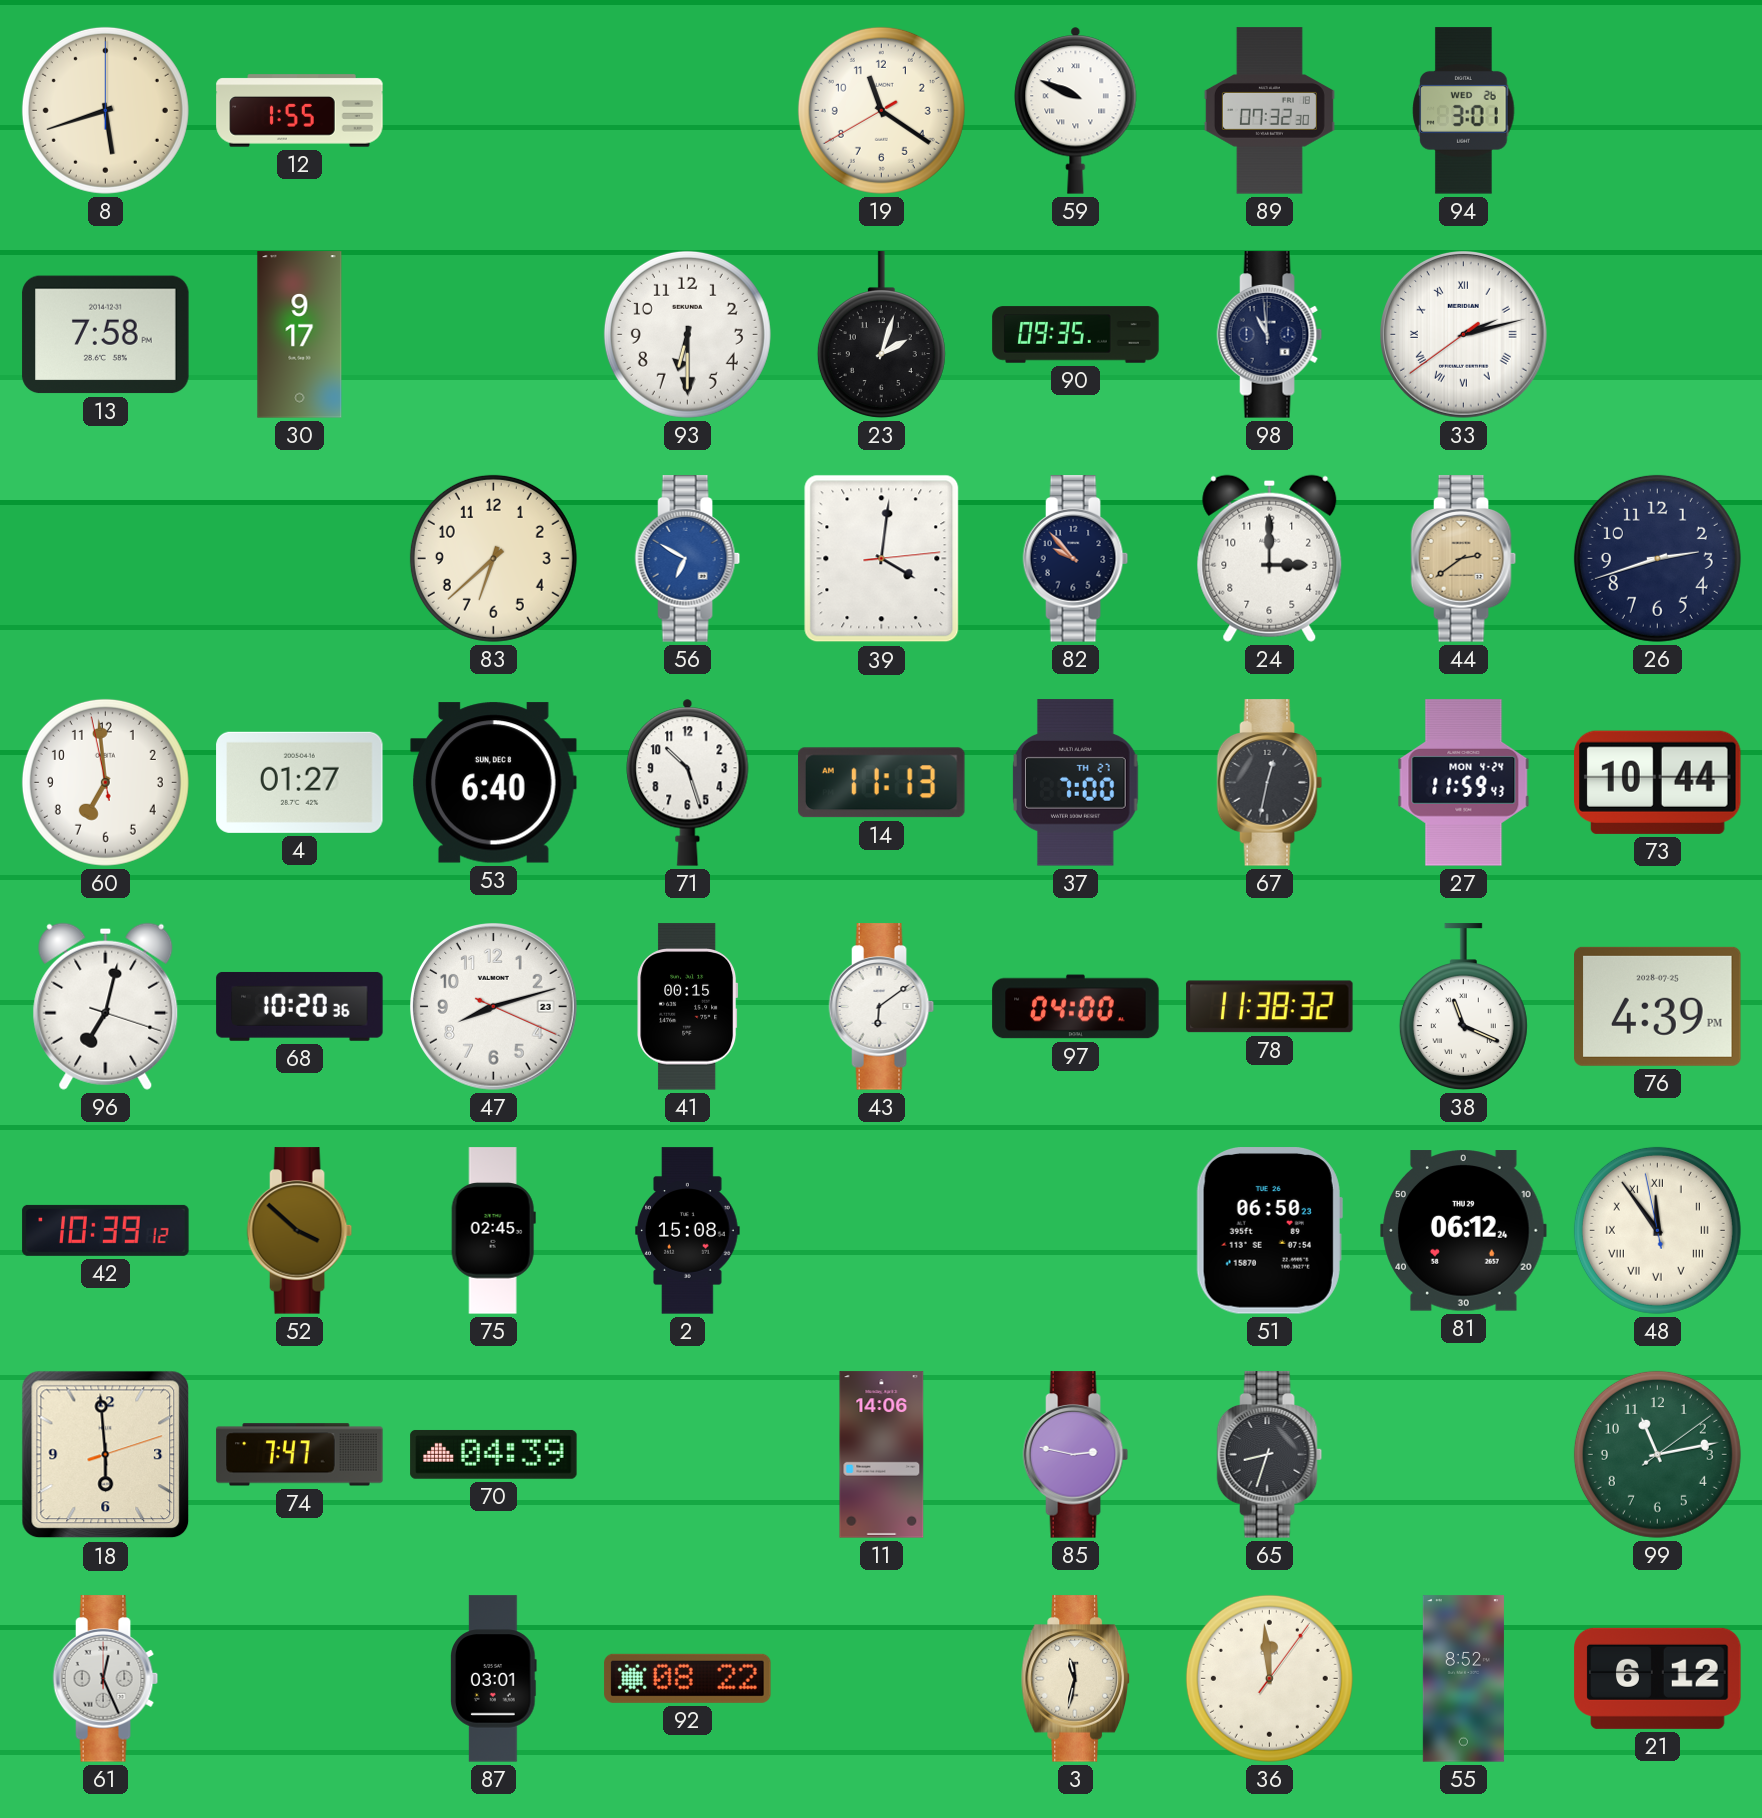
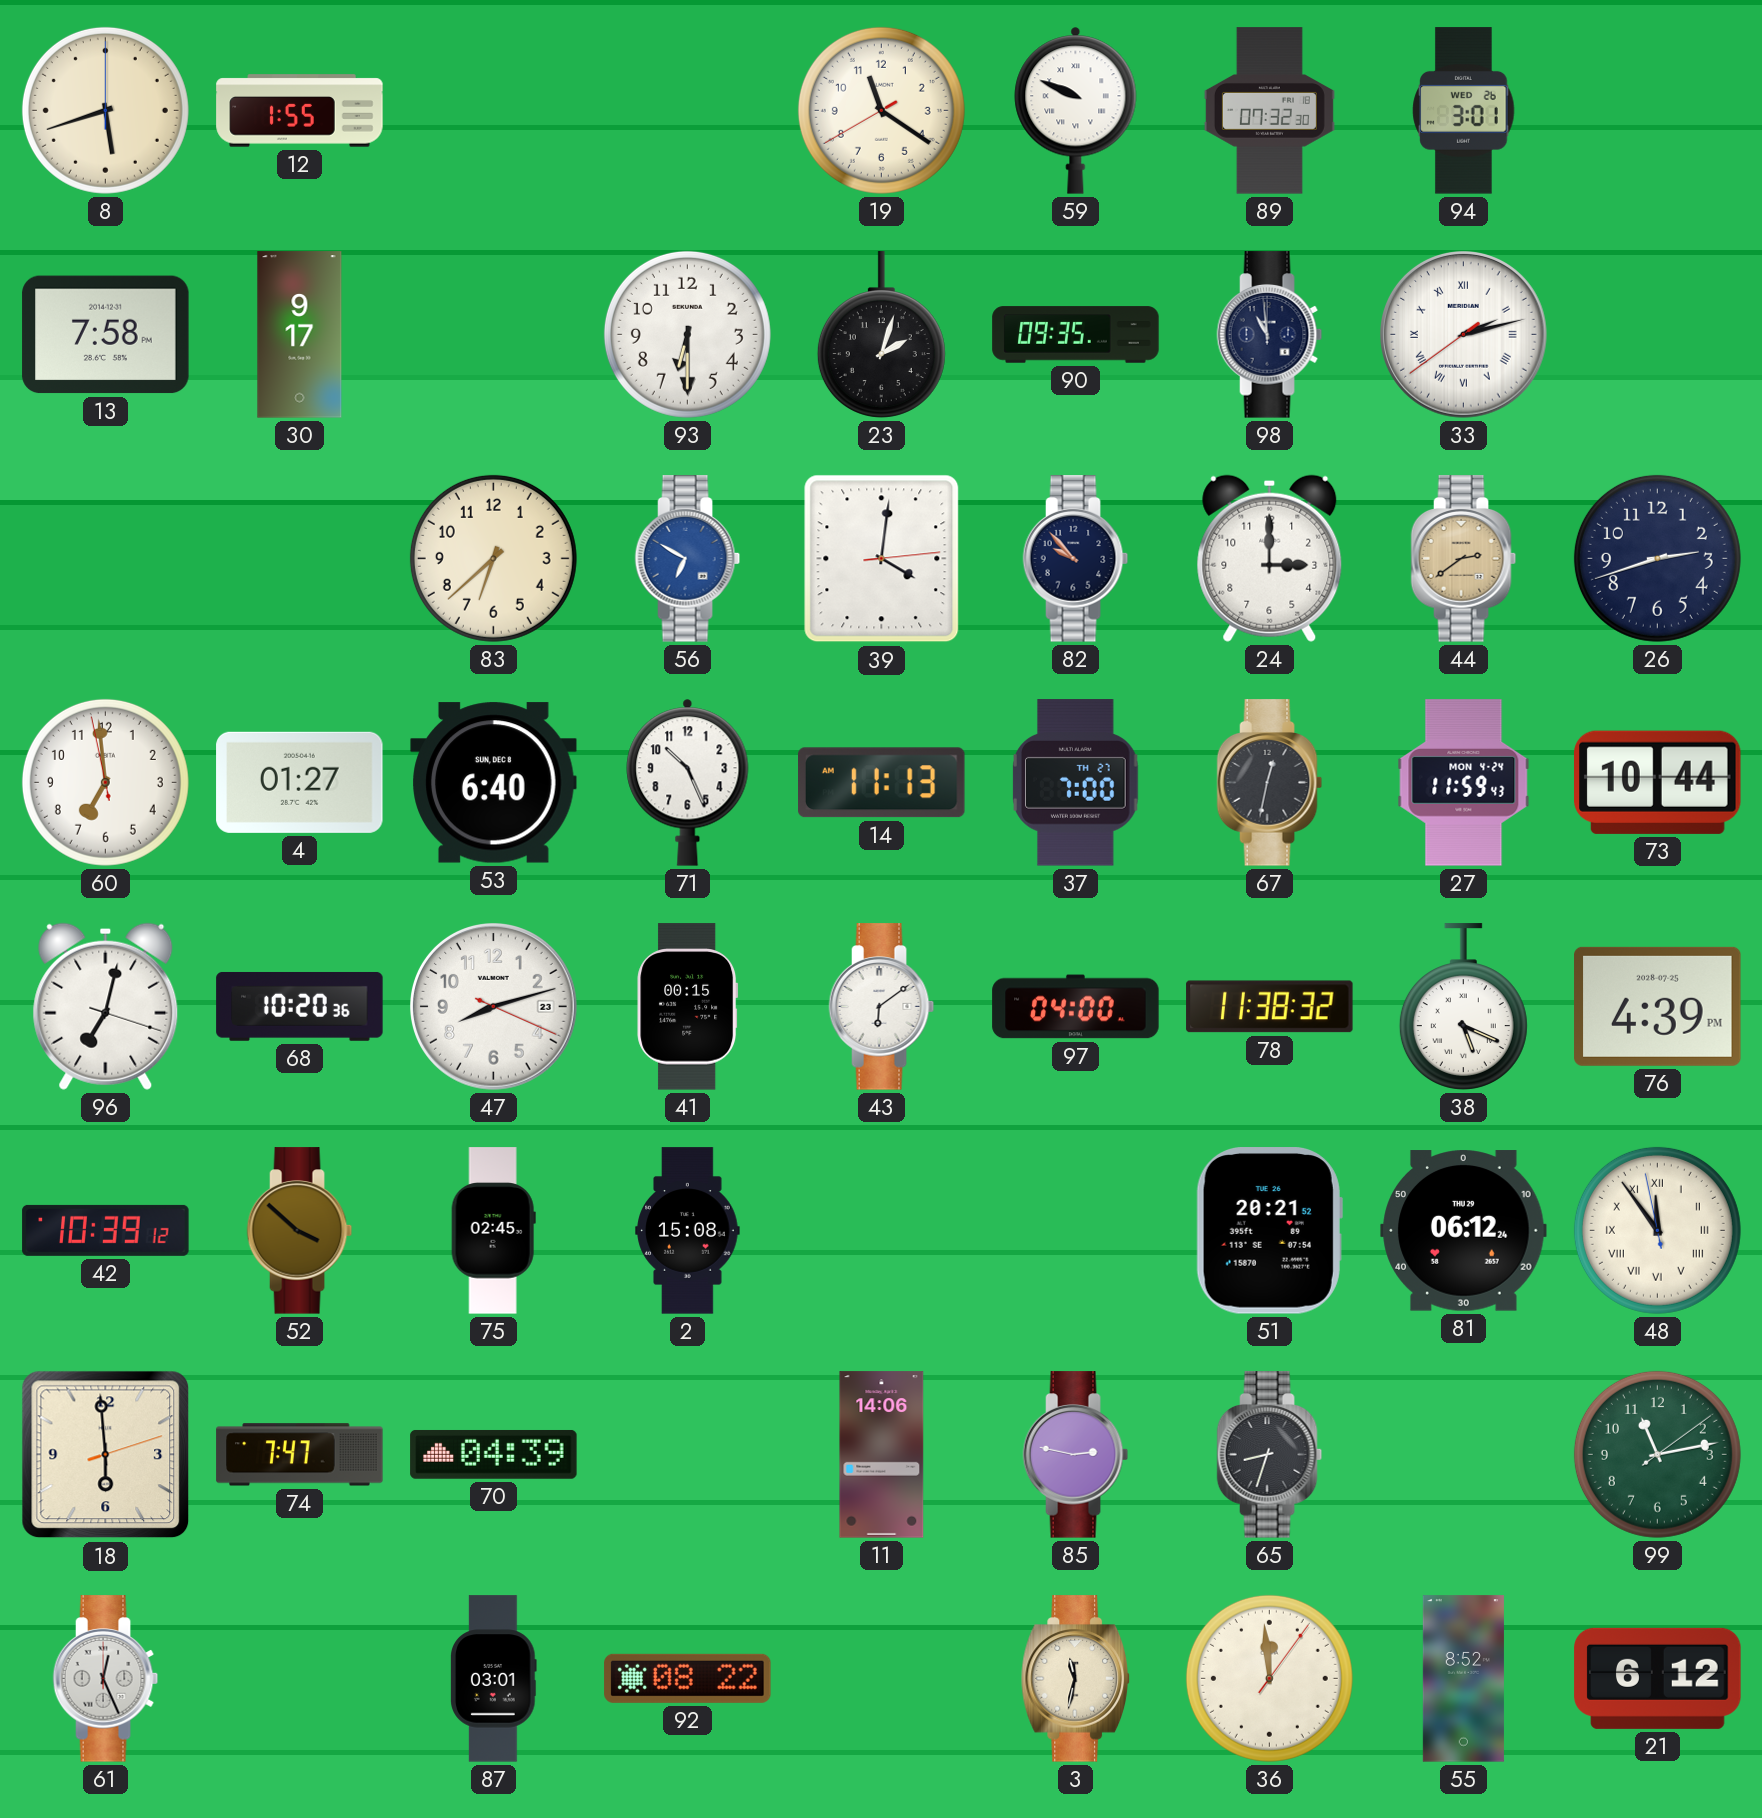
71: 10:27 -> 10:26
38: 11:19 -> 5:19
51: 06:50 -> 20:21
